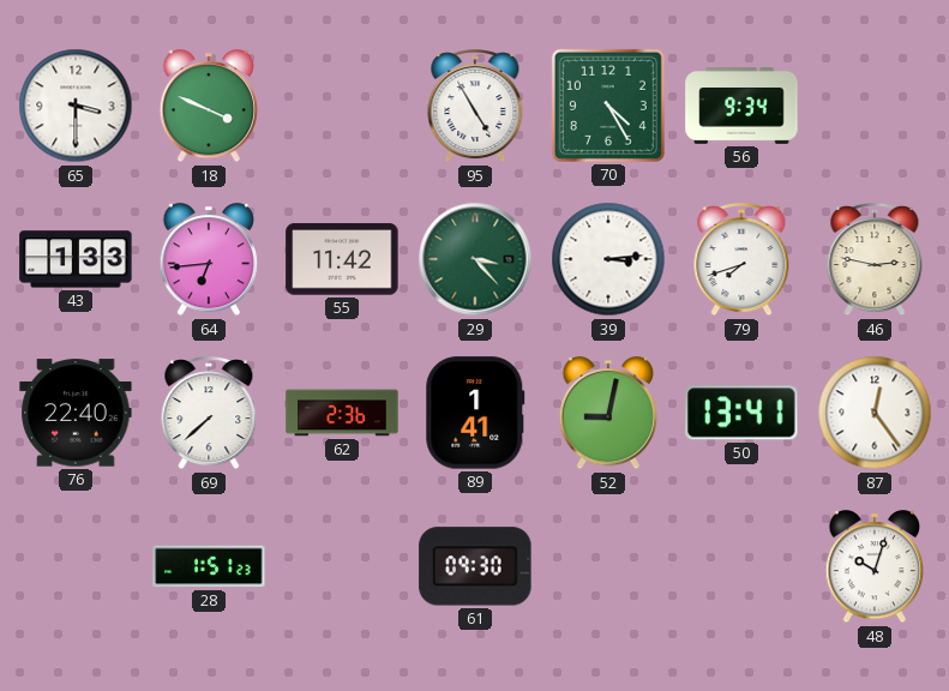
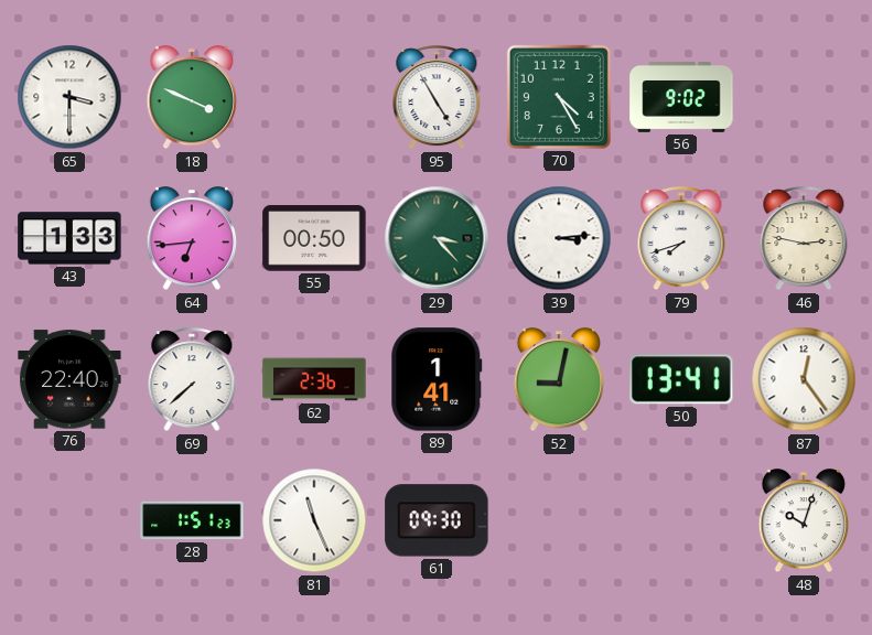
56: 9:34 -> 9:02
55: 11:42 -> 00:50
81: none -> 11:26
